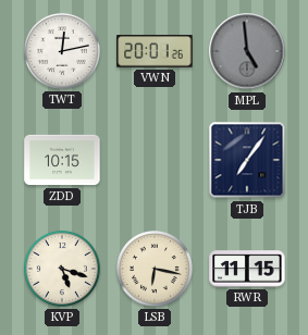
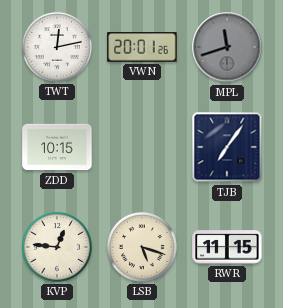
MPL: 4:59 -> 11:42
KVP: 5:18 -> 12:46
LSB: 6:17 -> 5:18
